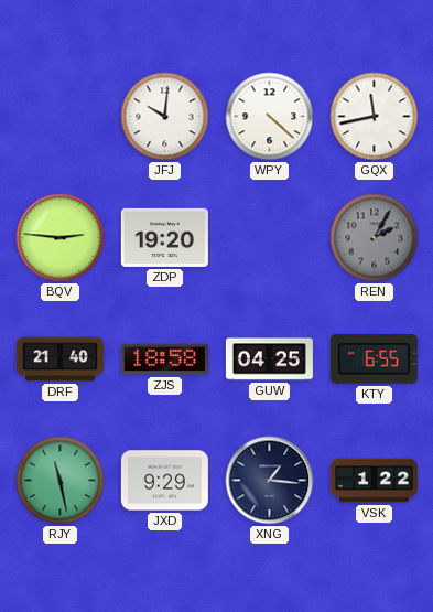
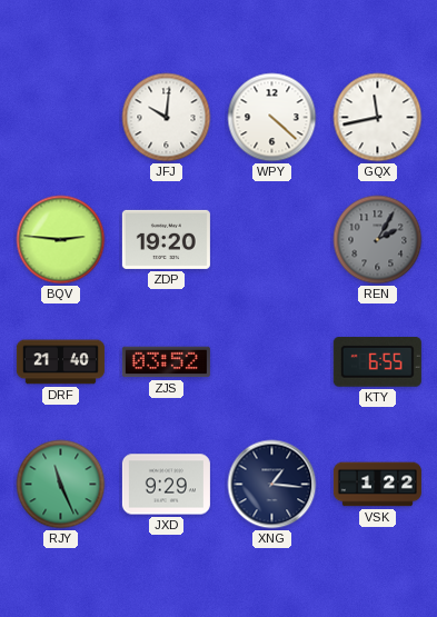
ZJS: 18:58 -> 03:52
GUW: 04:25 -> none
RJY: 11:28 -> 11:26
